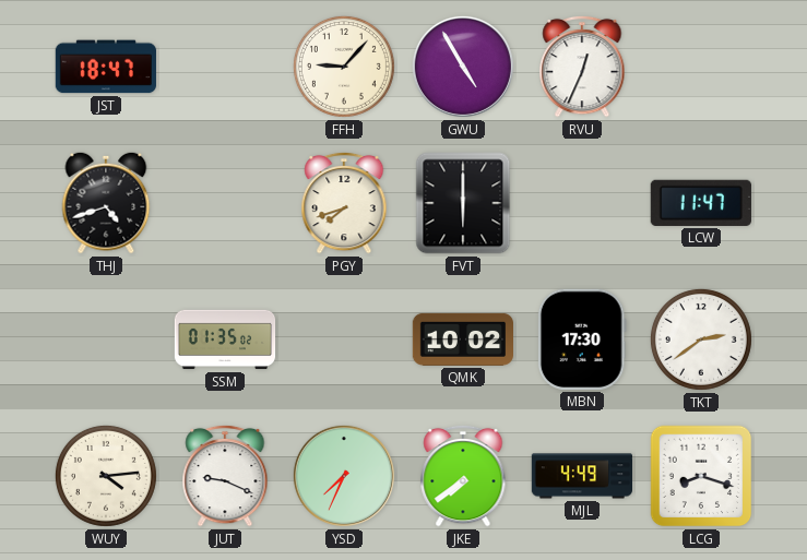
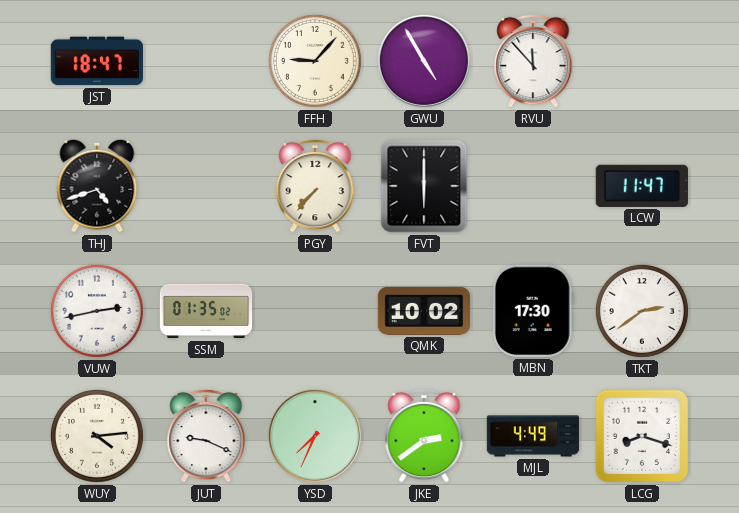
RVU: 12:34 -> 11:53
PGY: 7:42 -> 7:37
VUW: none -> 2:43
JKE: 7:39 -> 2:39
